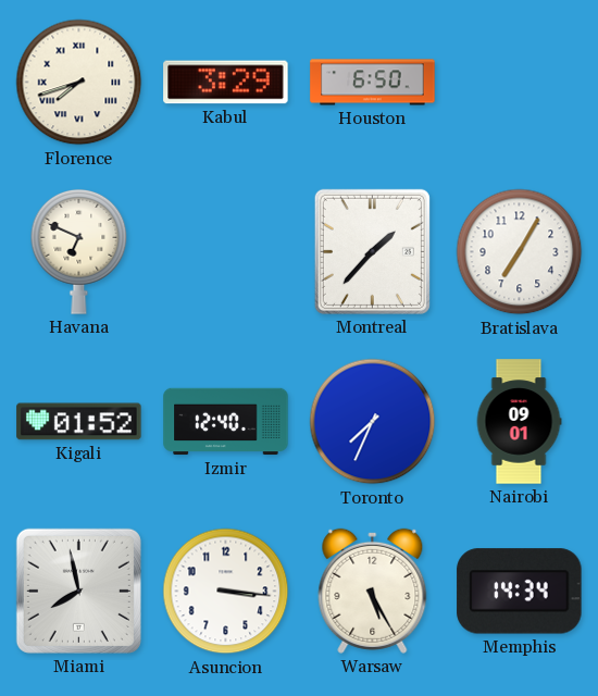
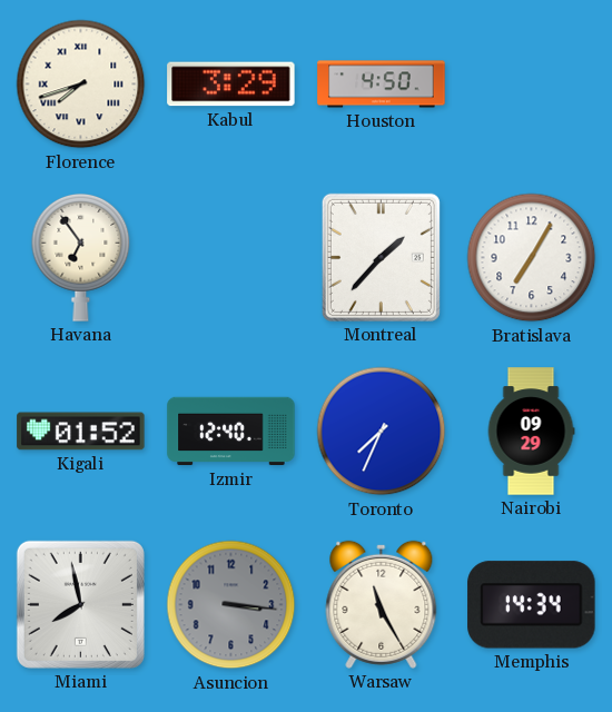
Houston: 6:50 -> 4:50
Havana: 6:49 -> 6:54
Nairobi: 09:01 -> 09:29
Asuncion dial: white -> grey
Warsaw: 5:25 -> 11:25
